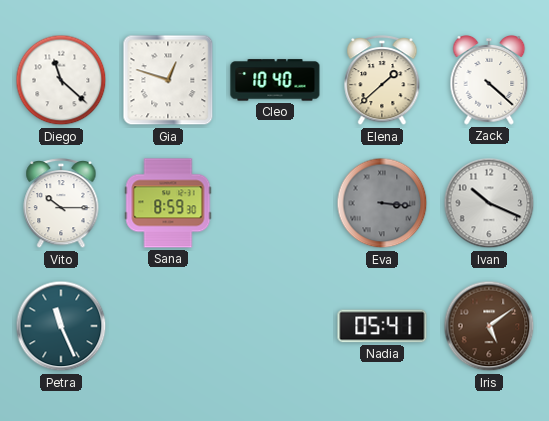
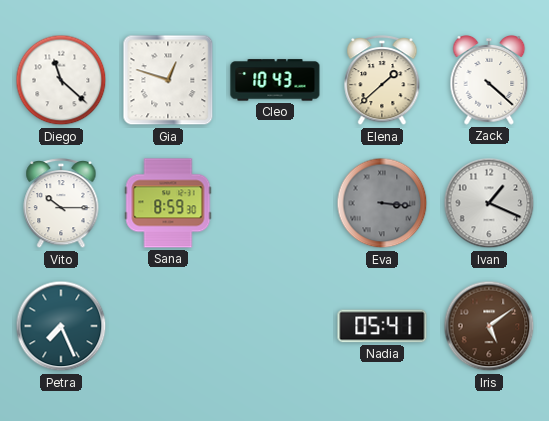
Cleo: 10:40 -> 10:43
Ivan: 10:19 -> 1:19
Petra: 11:26 -> 7:26
